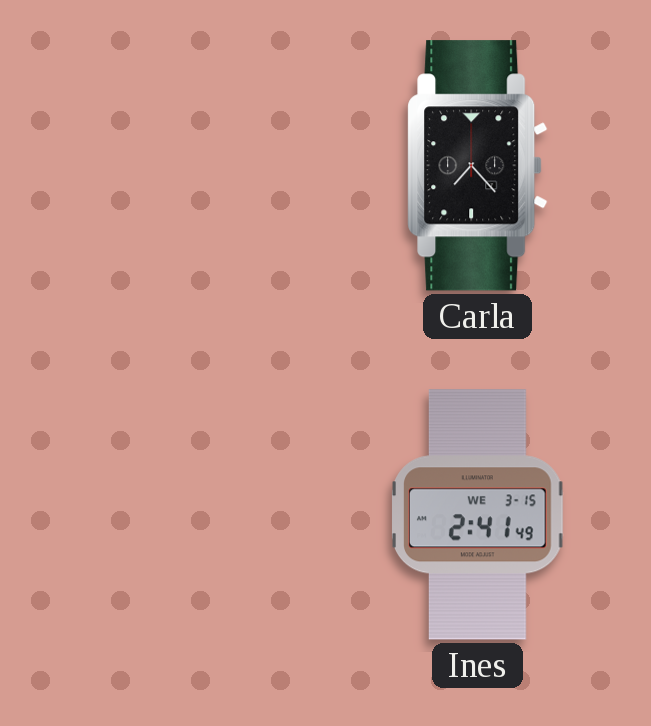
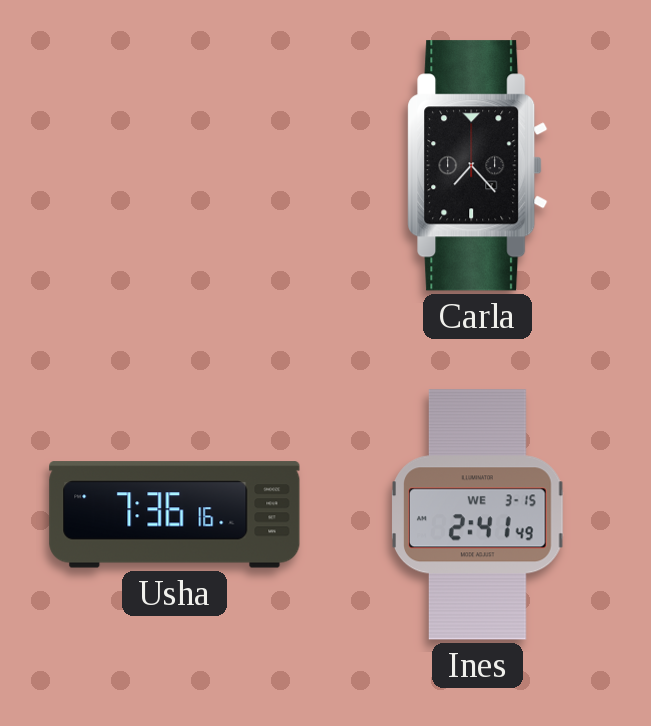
Usha: none -> 7:36
